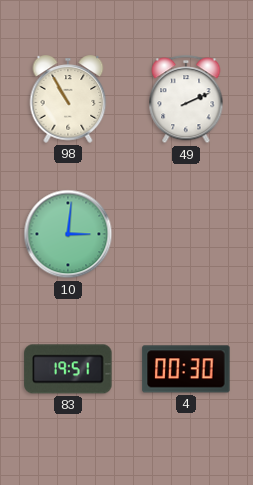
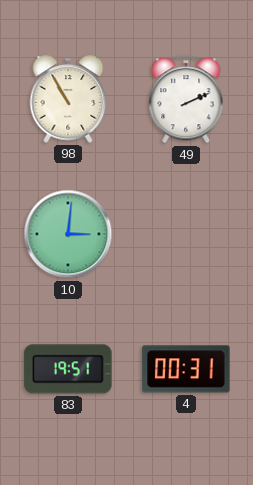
4: 00:30 -> 00:31
